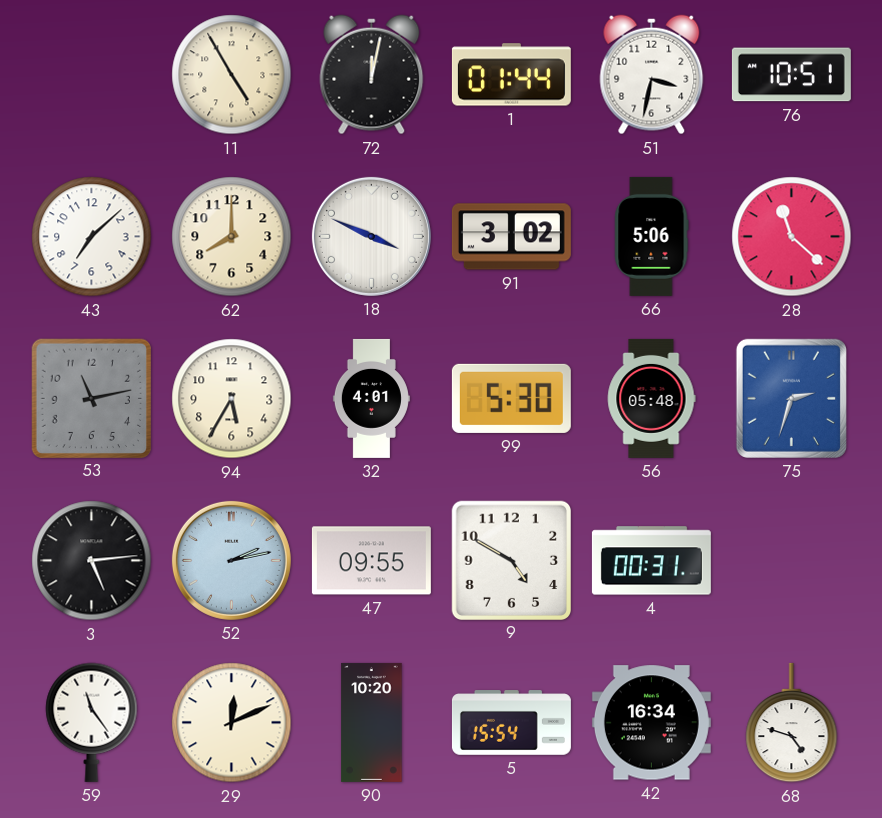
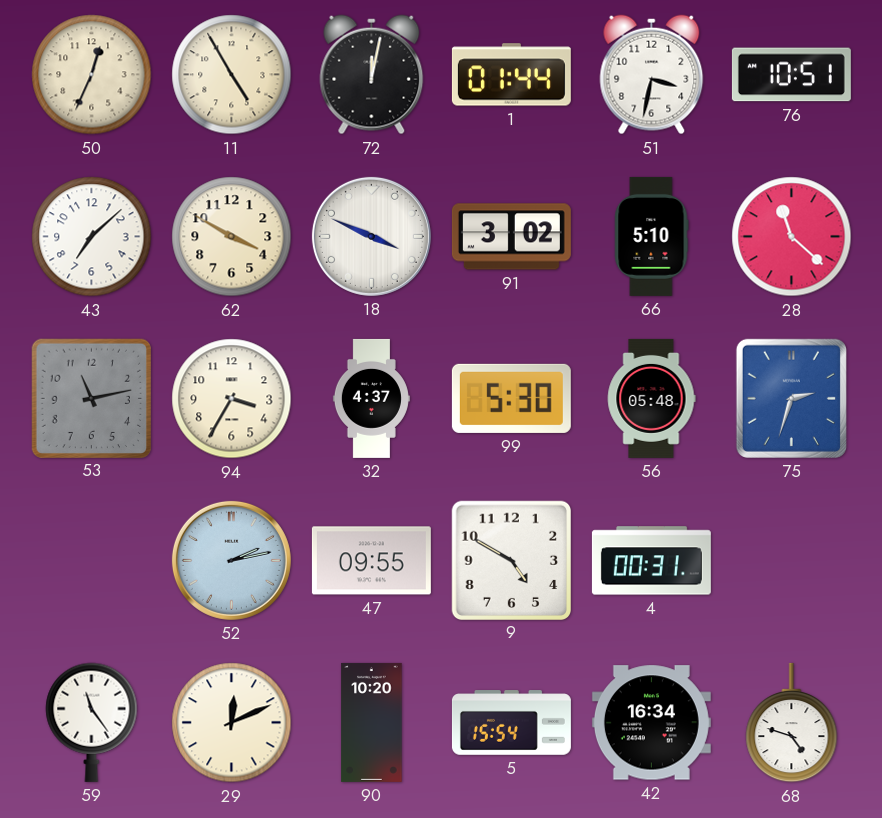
50: none -> 12:34
62: 8:00 -> 3:50
66: 5:06 -> 5:10
94: 5:35 -> 3:35
32: 4:01 -> 4:37
3: 5:14 -> none
